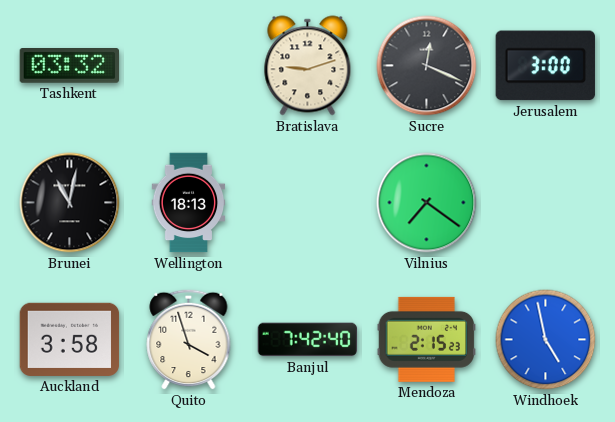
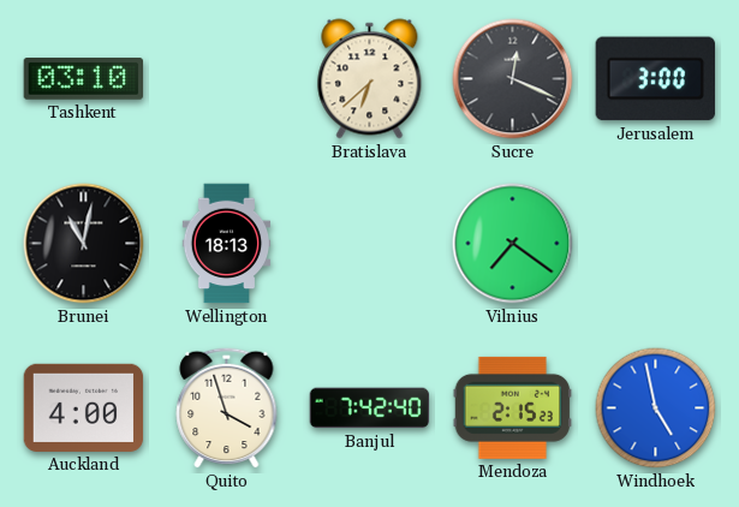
Tashkent: 03:32 -> 03:10
Bratislava: 9:12 -> 6:38
Auckland: 3:58 -> 4:00
